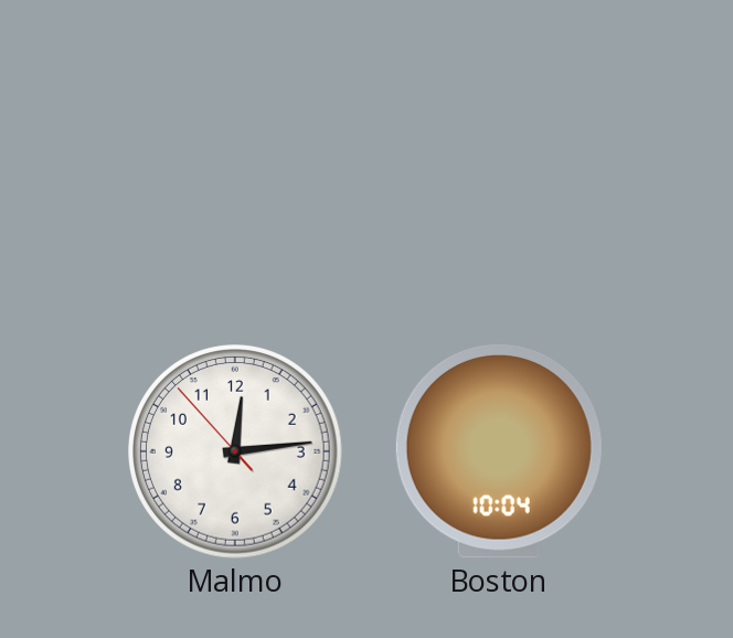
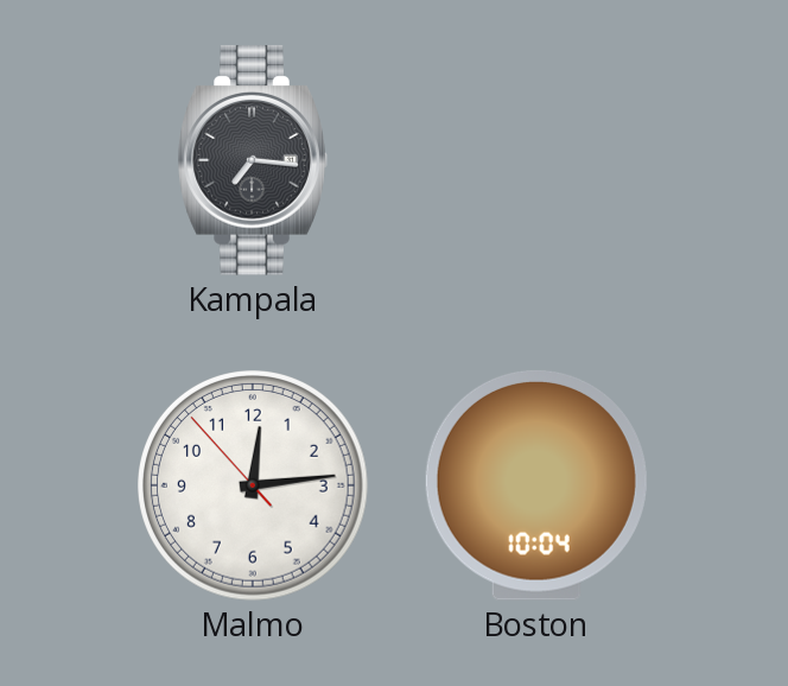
Kampala: none -> 7:16
